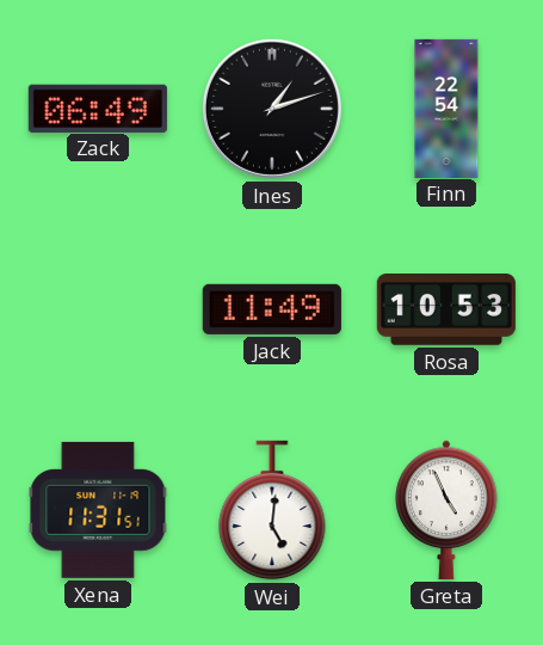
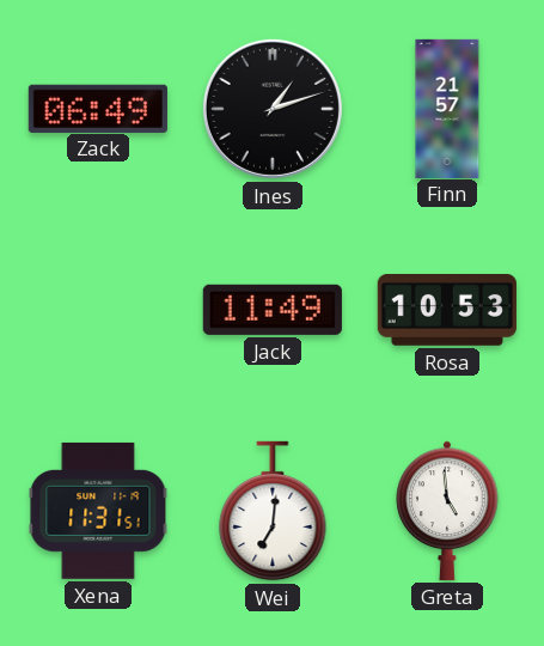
Finn: 22:54 -> 21:57
Wei: 5:01 -> 7:01
Greta: 4:56 -> 4:59
